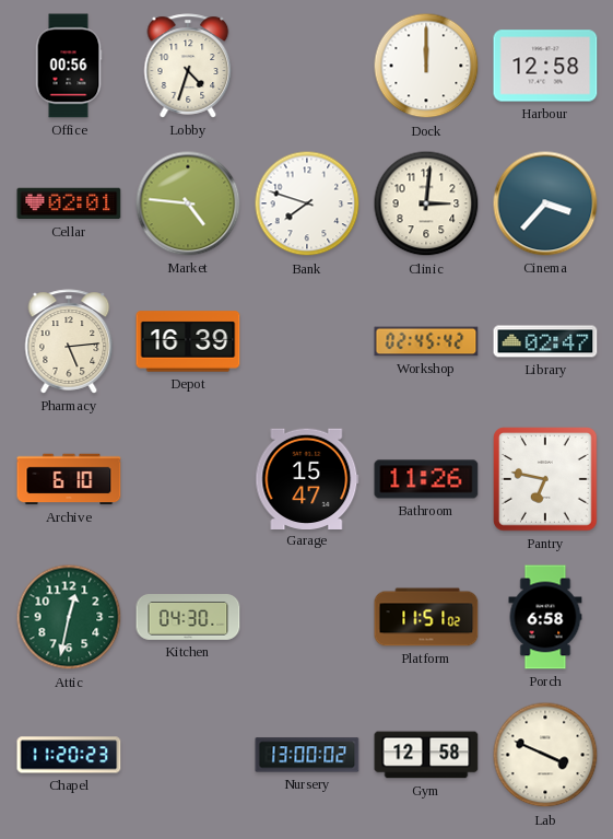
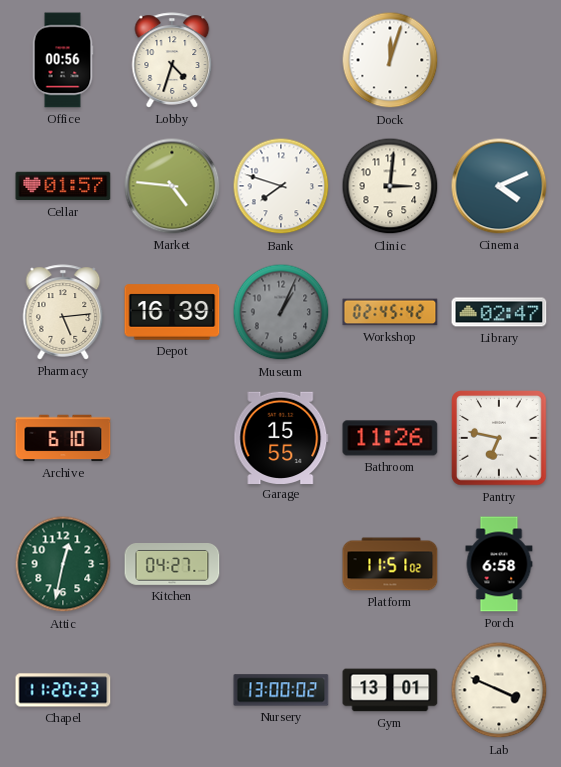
Dock: 12:00 -> 12:03
Harbour: 12:58 -> none
Cellar: 02:01 -> 01:57
Cinema: 3:37 -> 4:11
Museum: none -> 1:04
Garage: 15:47 -> 15:55
Kitchen: 04:30 -> 04:27
Gym: 12:58 -> 13:01
